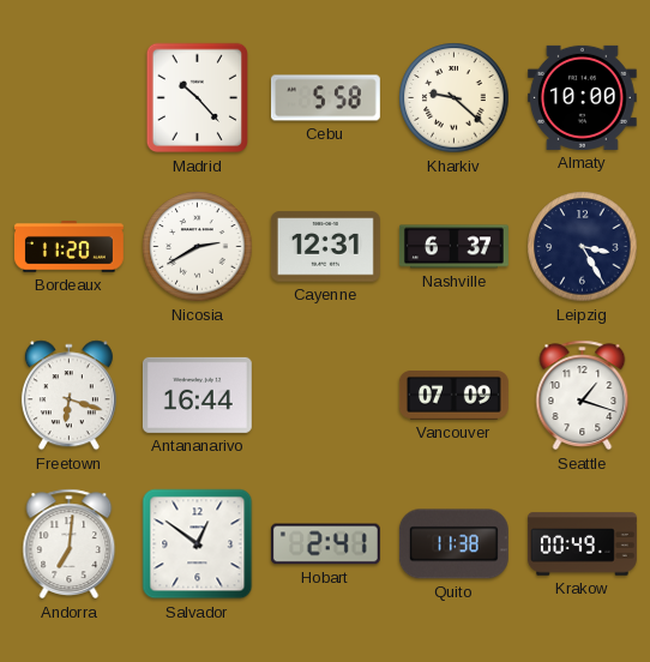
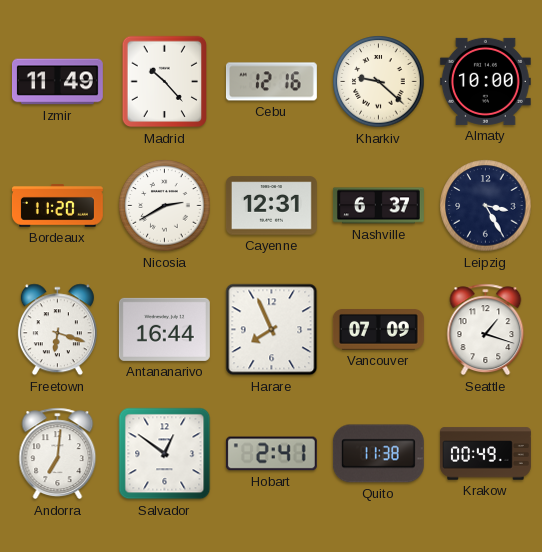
Izmir: none -> 11:49
Cebu: 5:58 -> 12:16
Harare: none -> 7:56
